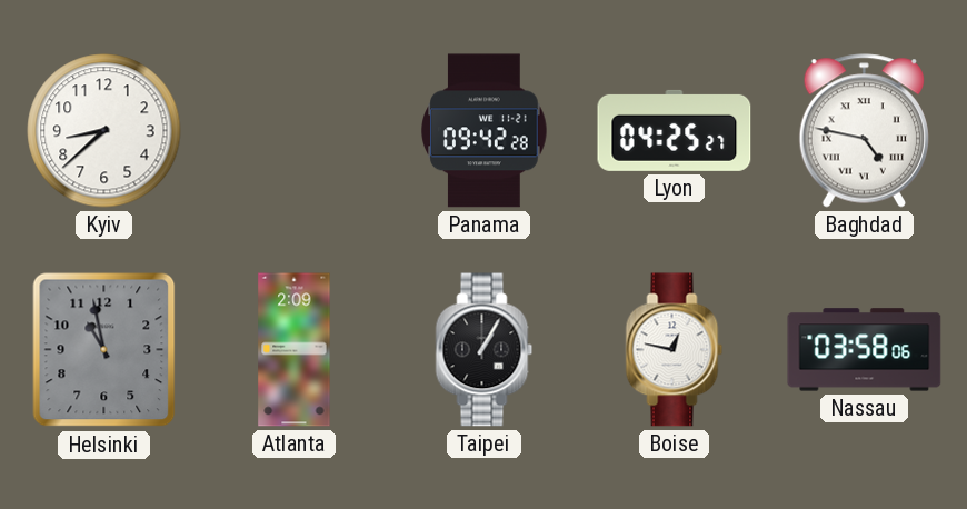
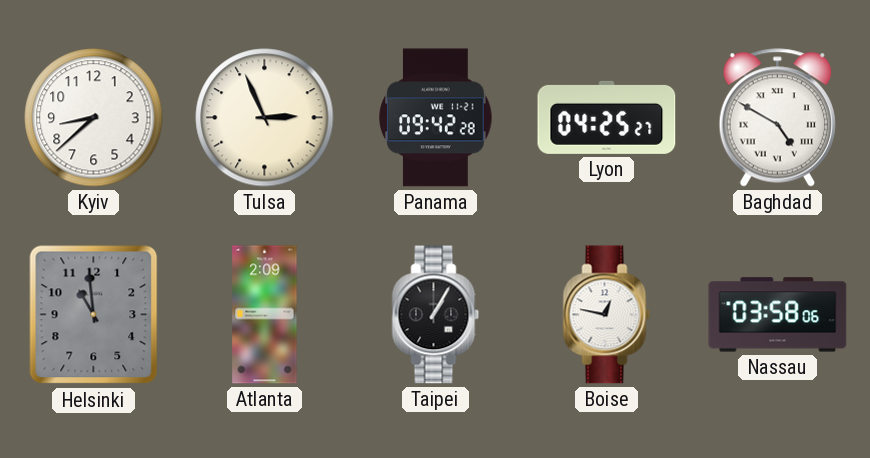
Tulsa: none -> 2:56
Baghdad: 4:47 -> 4:50
Helsinki: 10:58 -> 10:59
